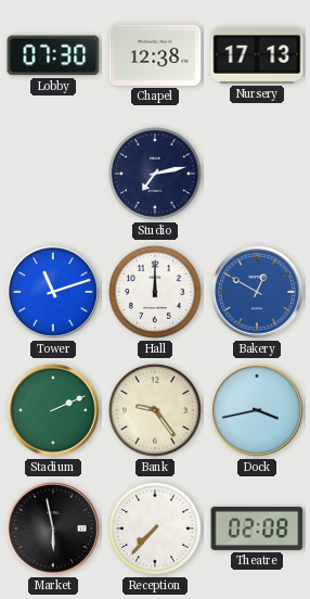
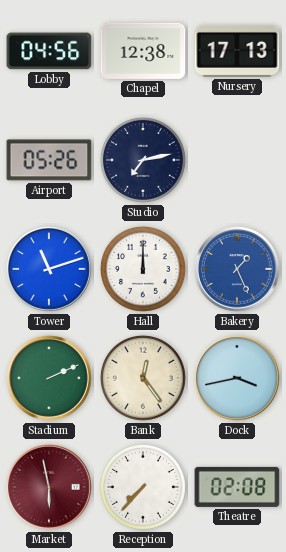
Lobby: 07:30 -> 04:56
Airport: none -> 05:26
Bakery: 12:50 -> 1:26
Bank: 9:24 -> 12:24
Market dial: black -> burgundy
